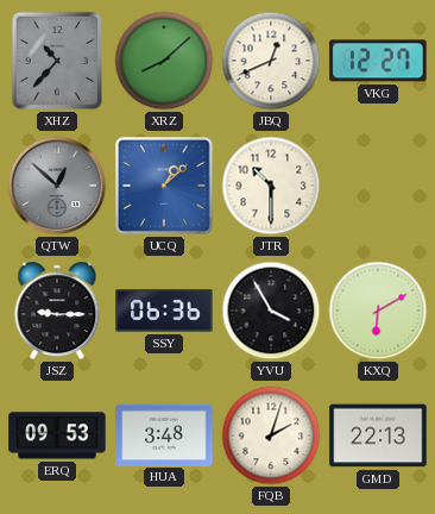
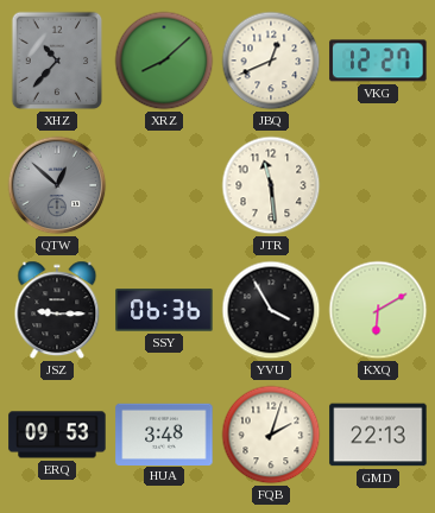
UCQ: 1:08 -> none
JTR: 10:30 -> 11:29
